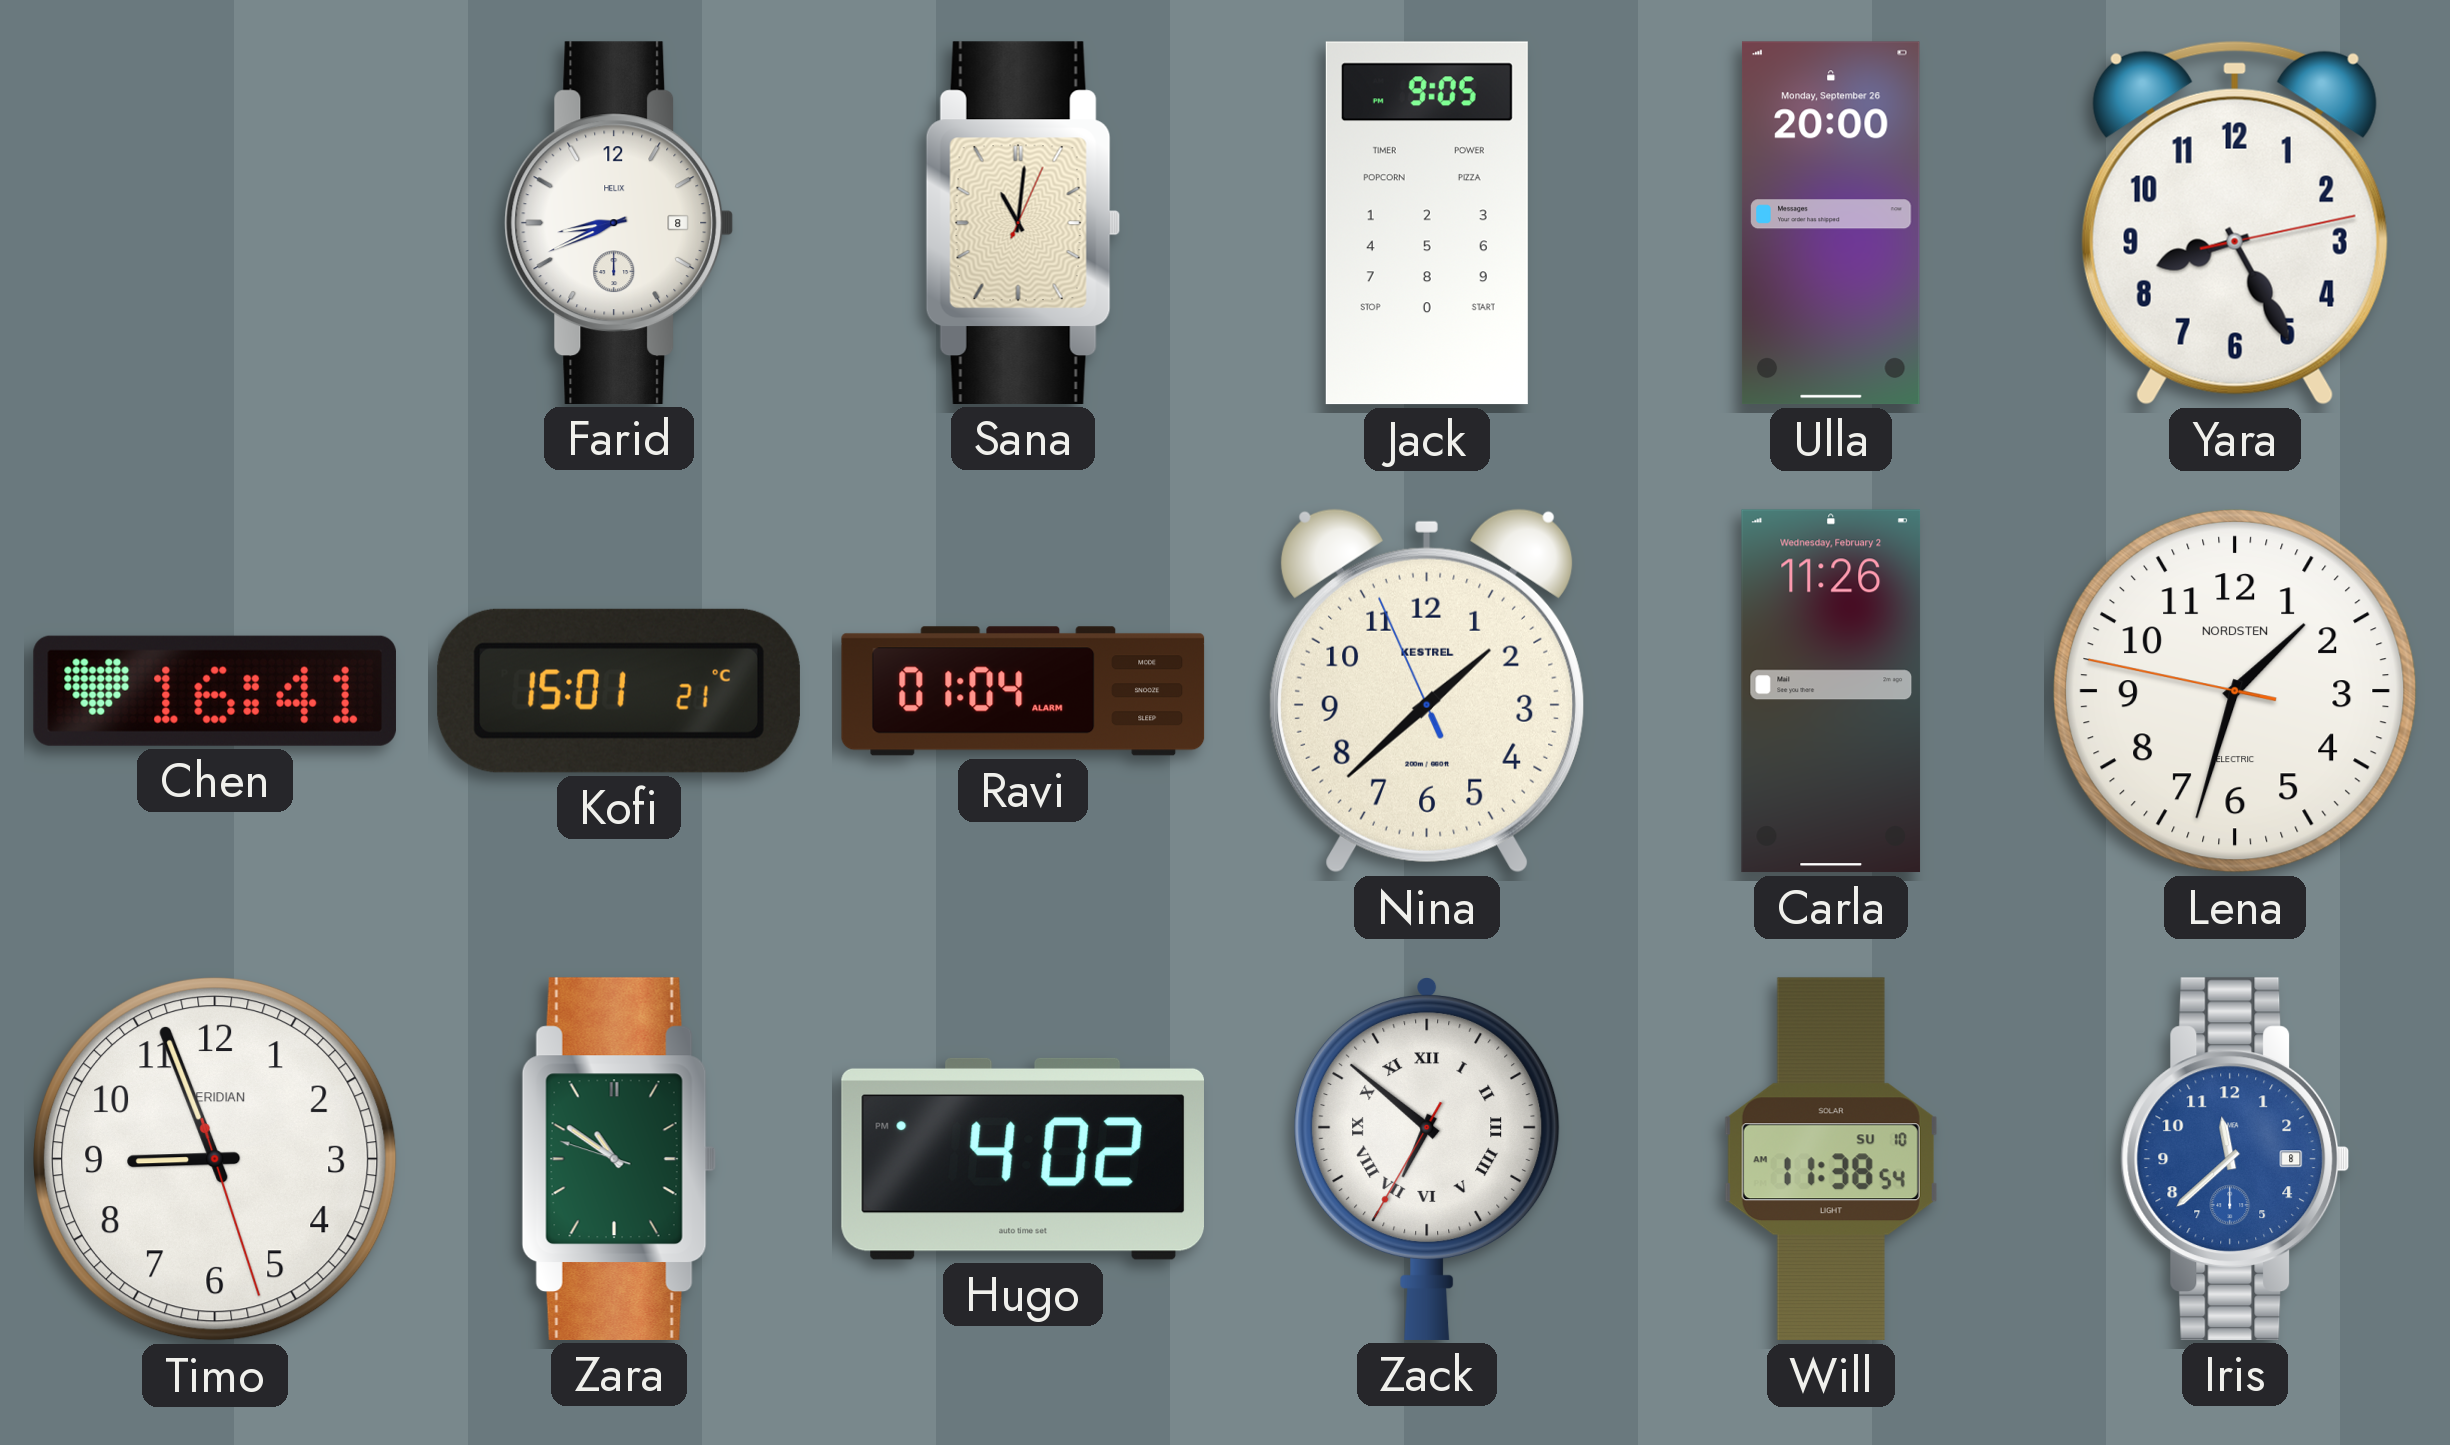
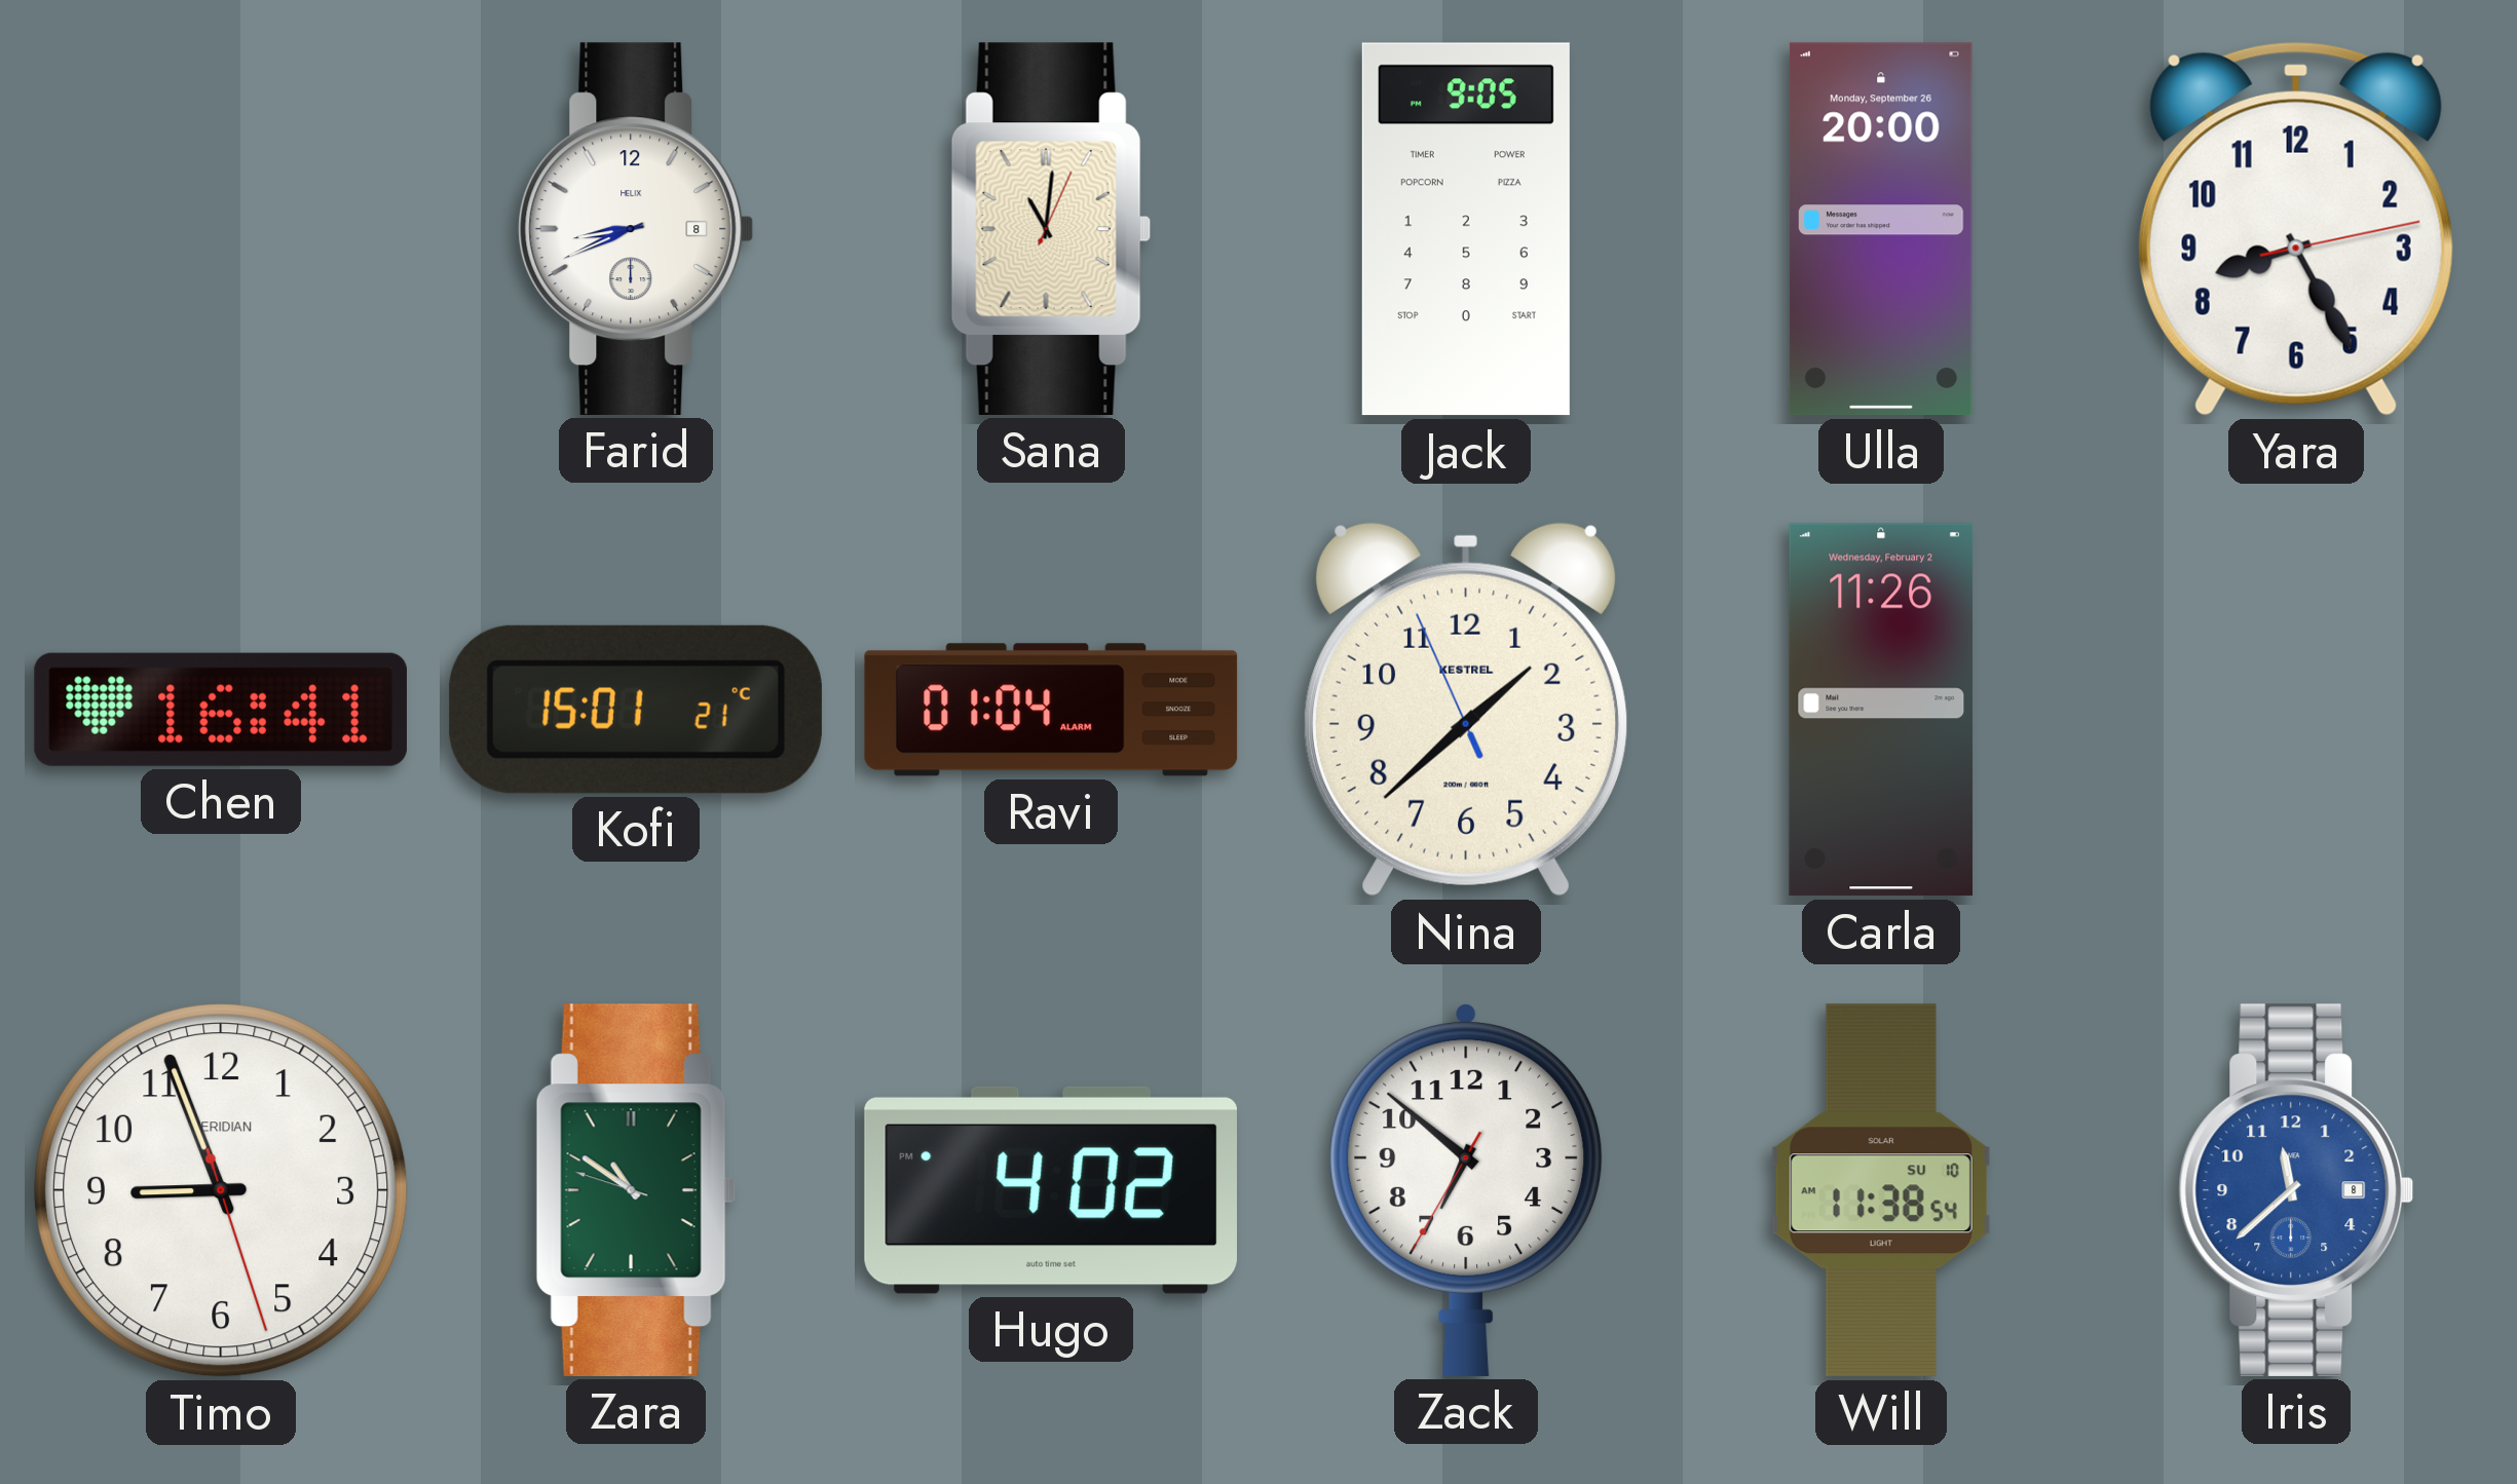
Lena: 1:32 -> none
Zack numerals: Roman -> Arabic
